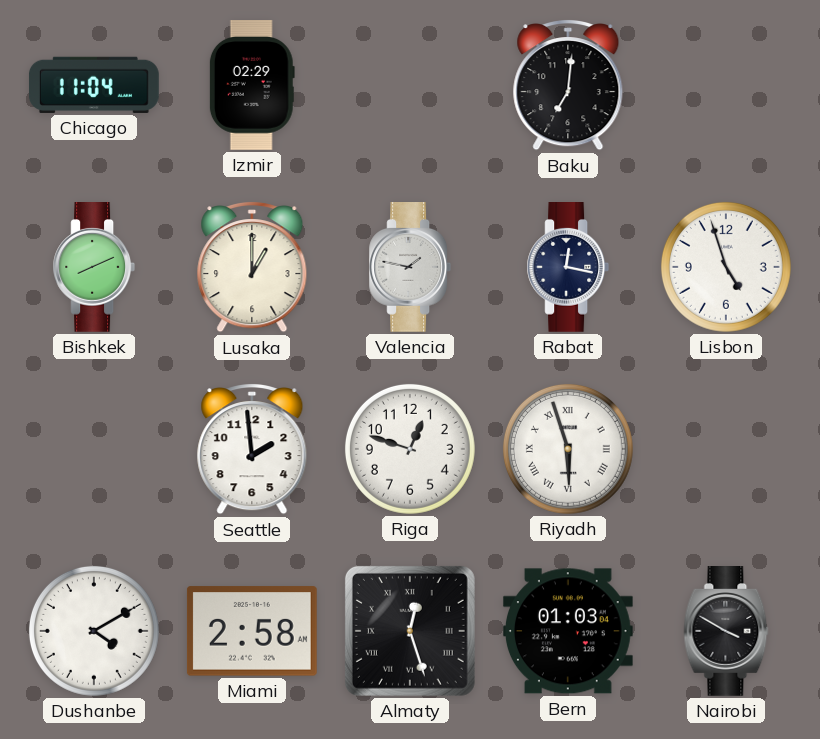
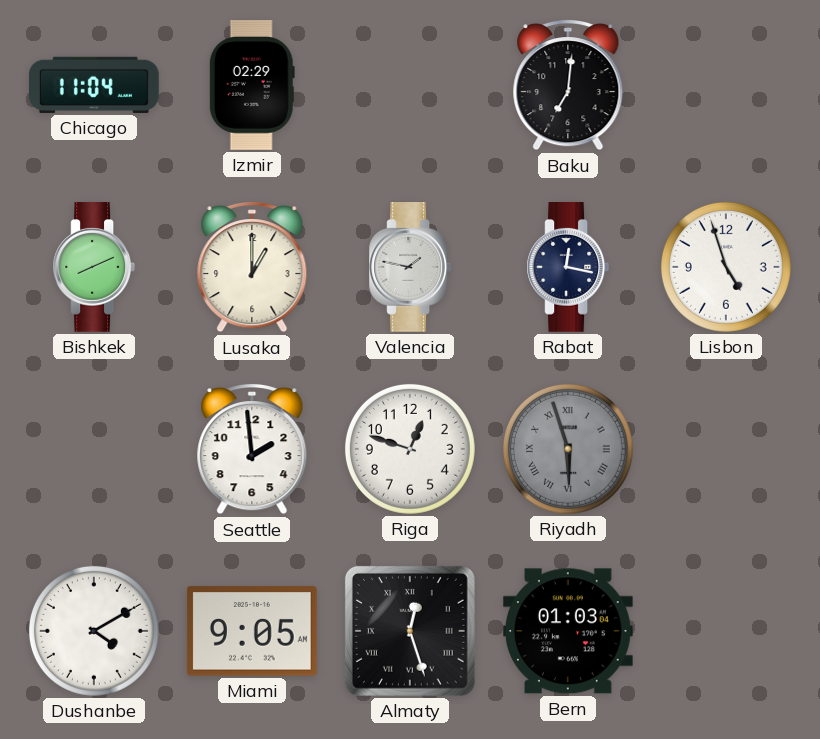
Riyadh dial: white -> grey
Miami: 2:58 -> 9:05
Nairobi: 3:50 -> none
